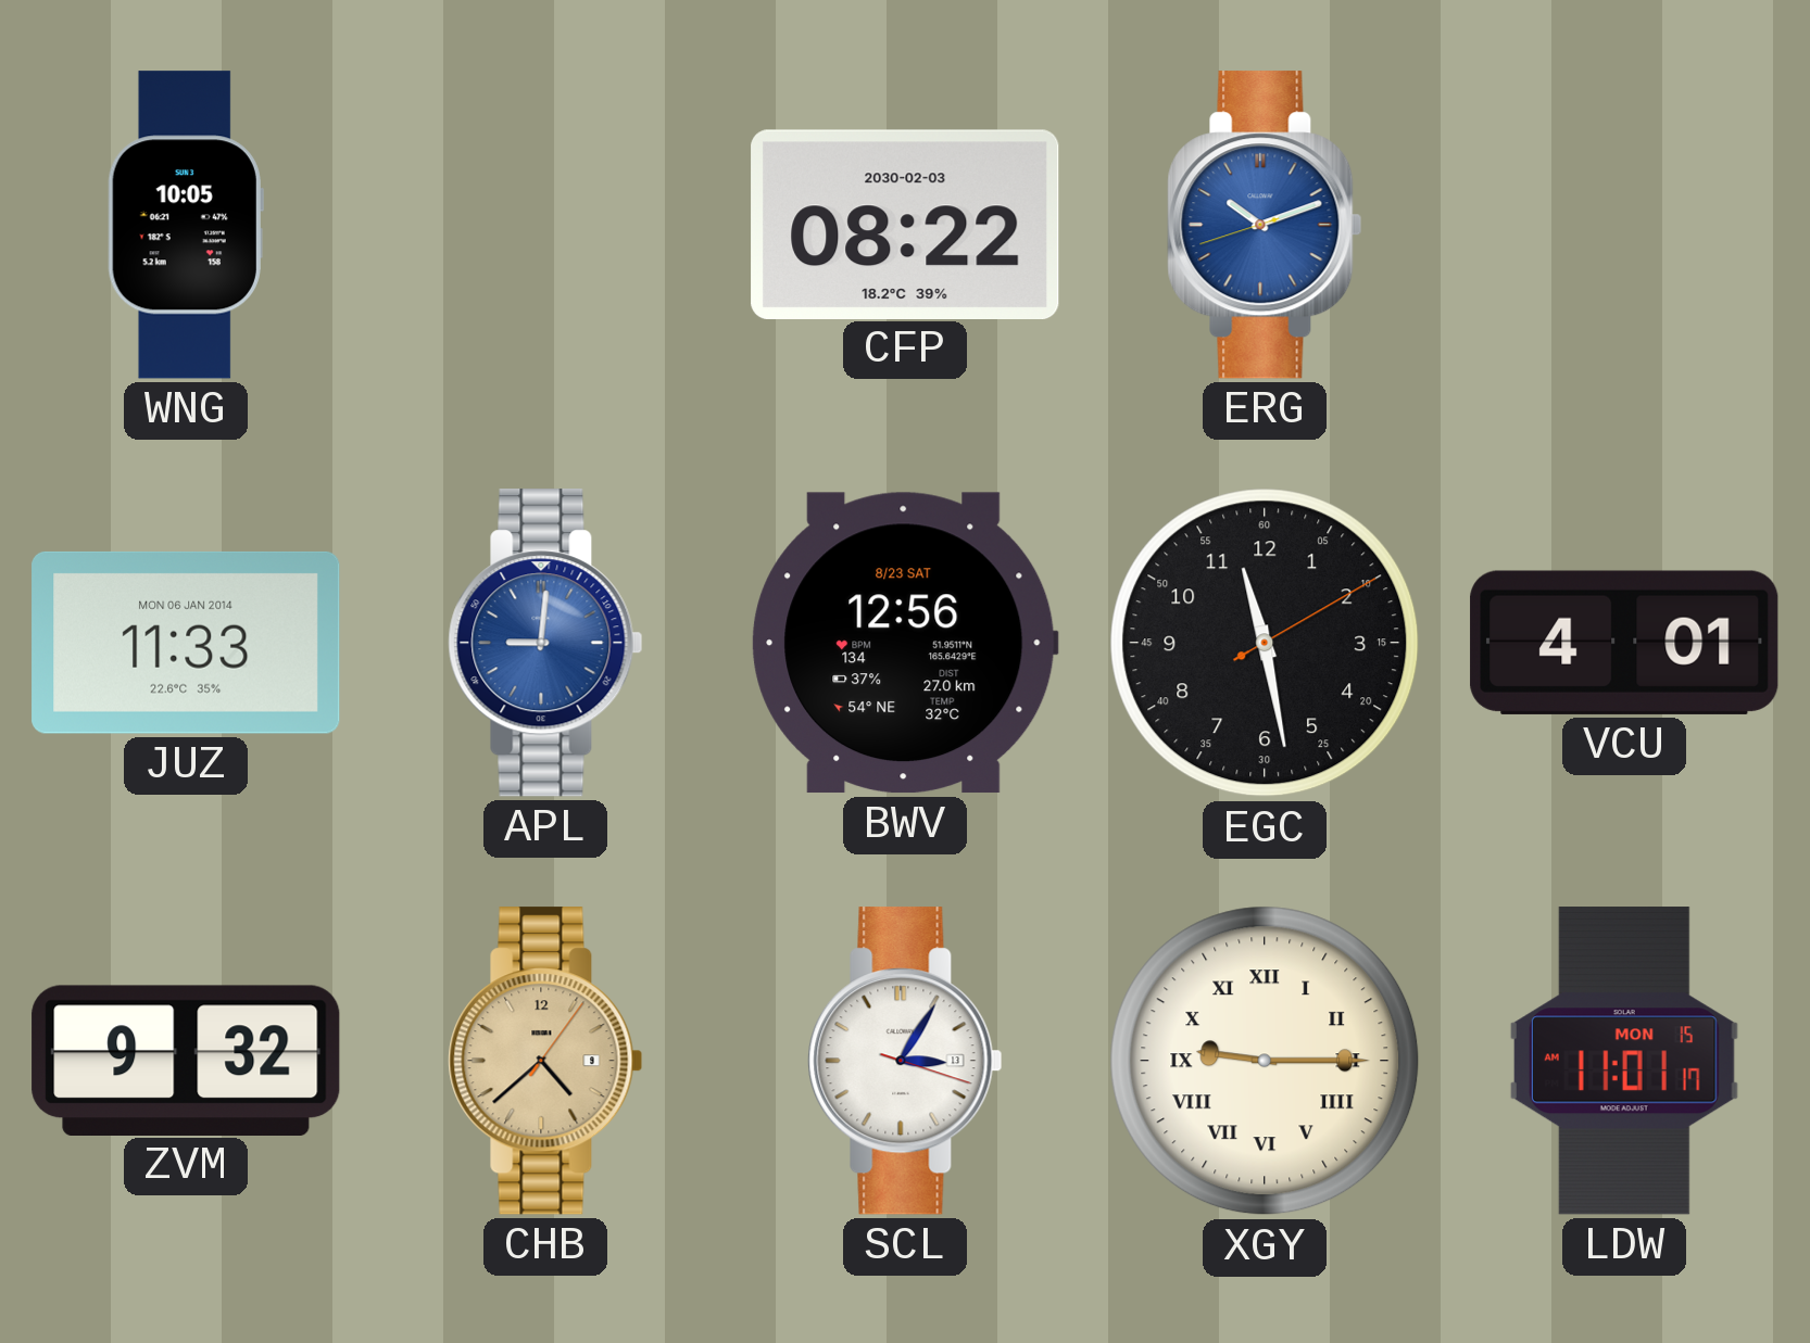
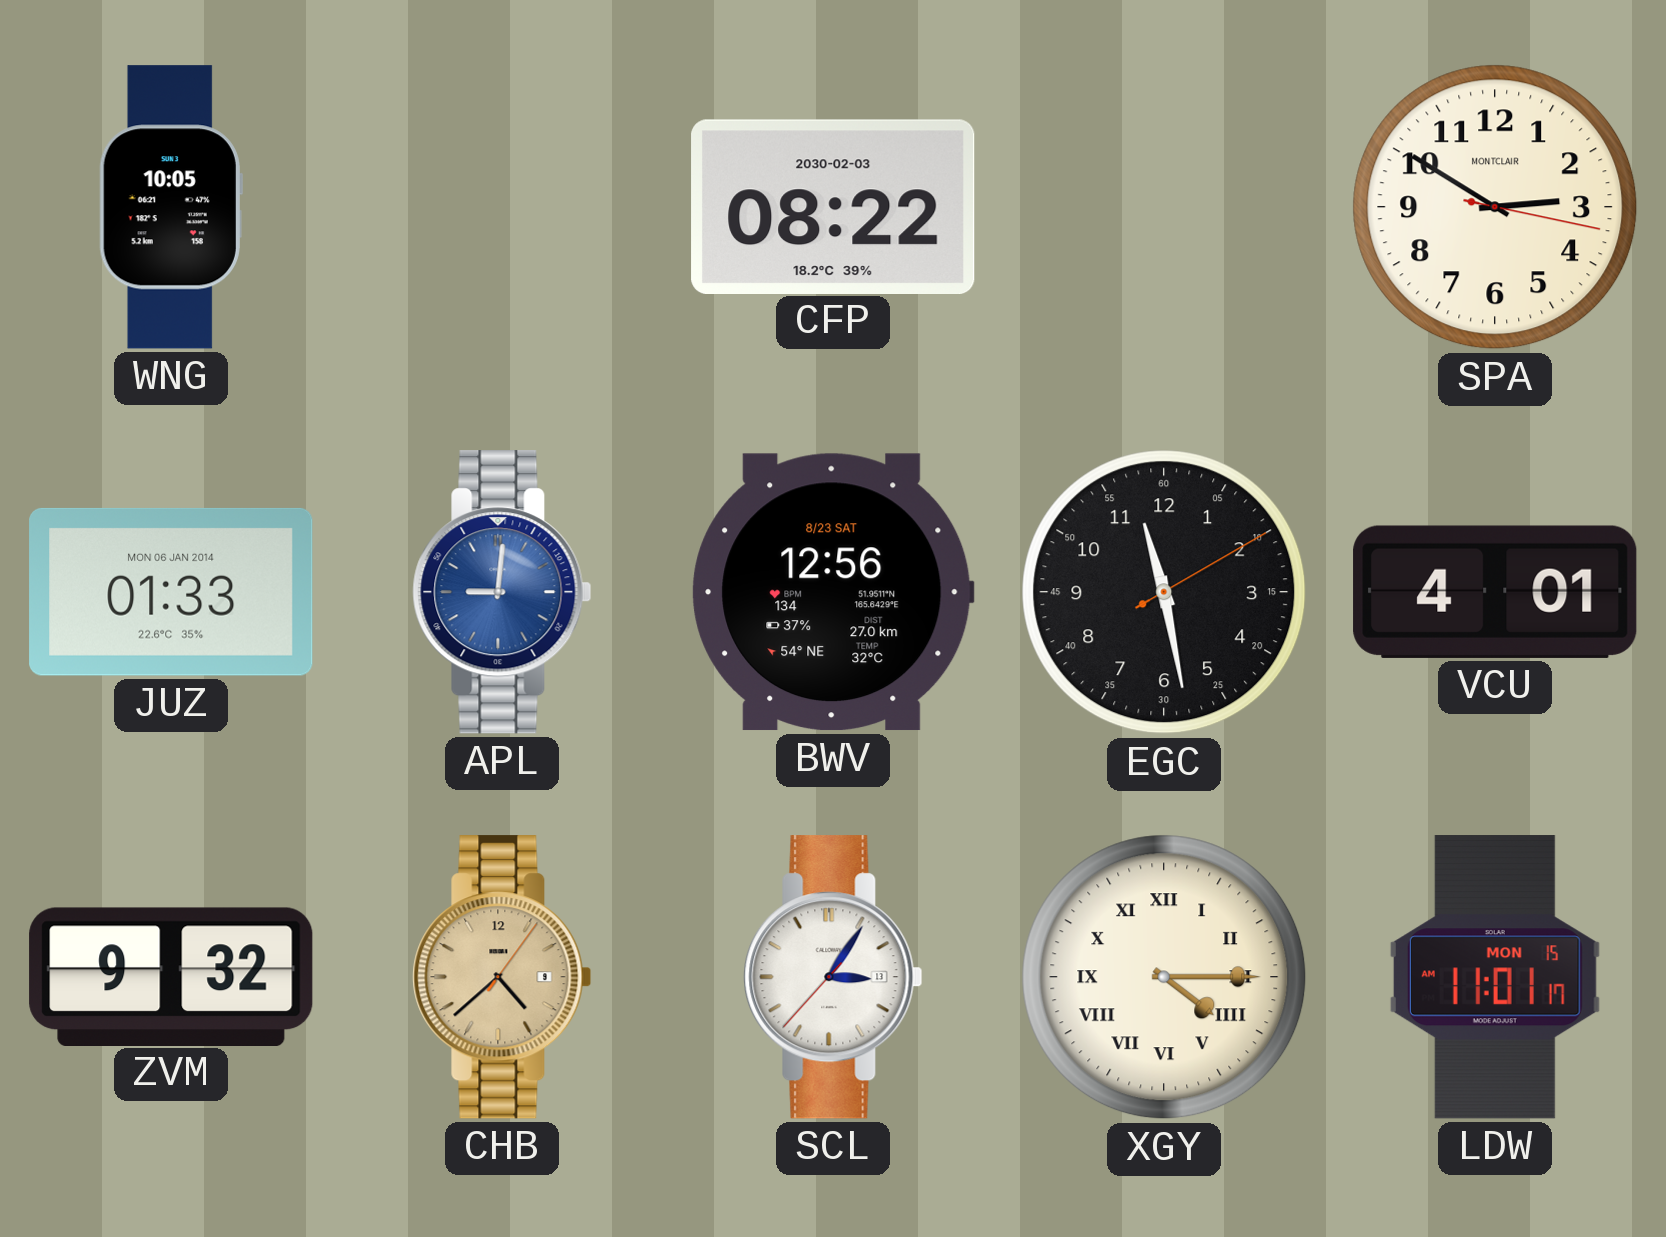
ERG: 10:11 -> none
SPA: none -> 2:50
JUZ: 11:33 -> 01:33
SCL: 3:05:18 -> 3:05:37
XGY: 9:15 -> 4:15
